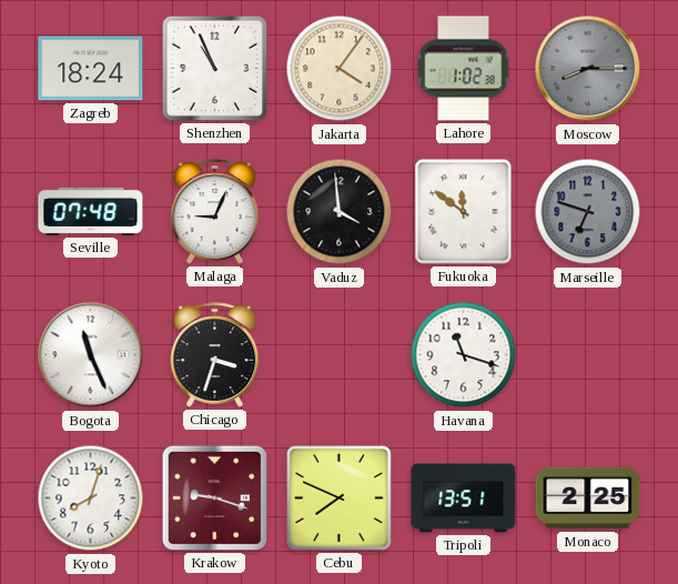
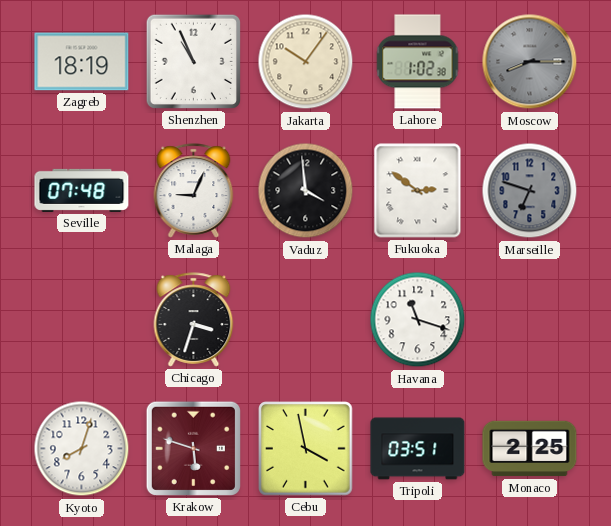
Zagreb: 18:24 -> 18:19
Jakarta: 4:06 -> 10:06
Fukuoka: 11:51 -> 2:51
Bogota: 11:26 -> none
Krakow: 9:18 -> 5:48
Cebu: 7:49 -> 3:58
Tripoli: 13:51 -> 03:51
